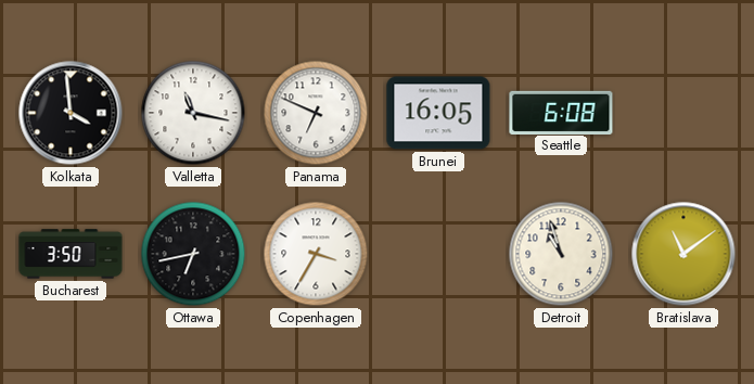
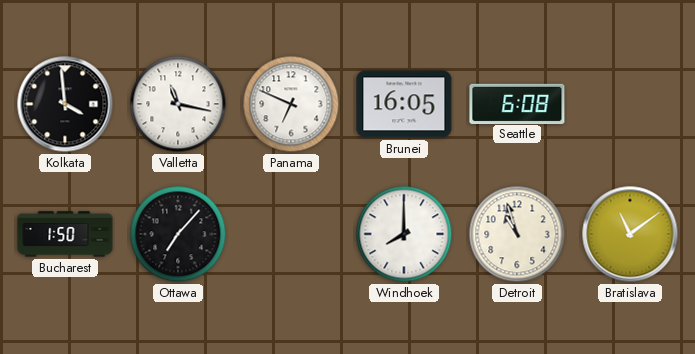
Bucharest: 3:50 -> 1:50
Ottawa: 6:43 -> 7:07
Copenhagen: 3:35 -> none
Windhoek: none -> 8:00
